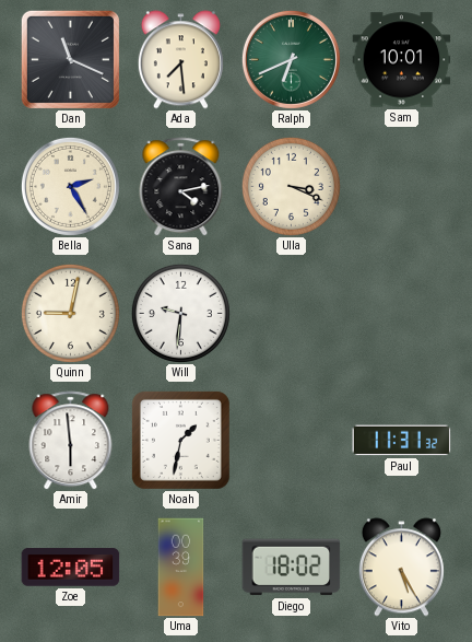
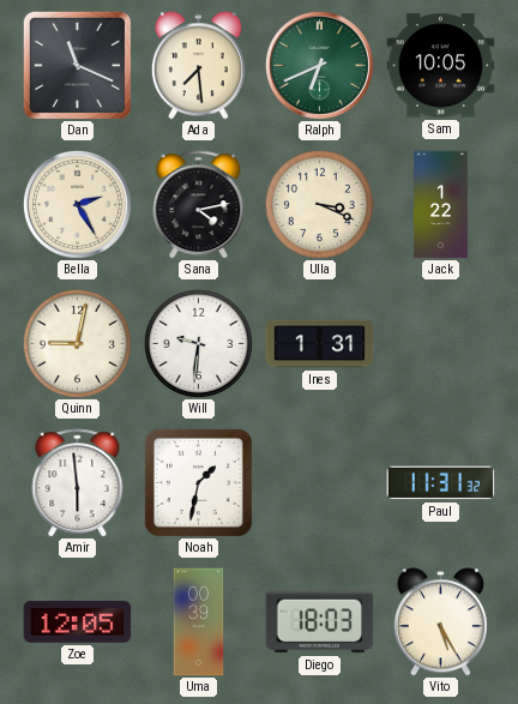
Sam: 10:01 -> 10:05
Jack: none -> 1:22
Ines: none -> 1:31
Diego: 18:02 -> 18:03
